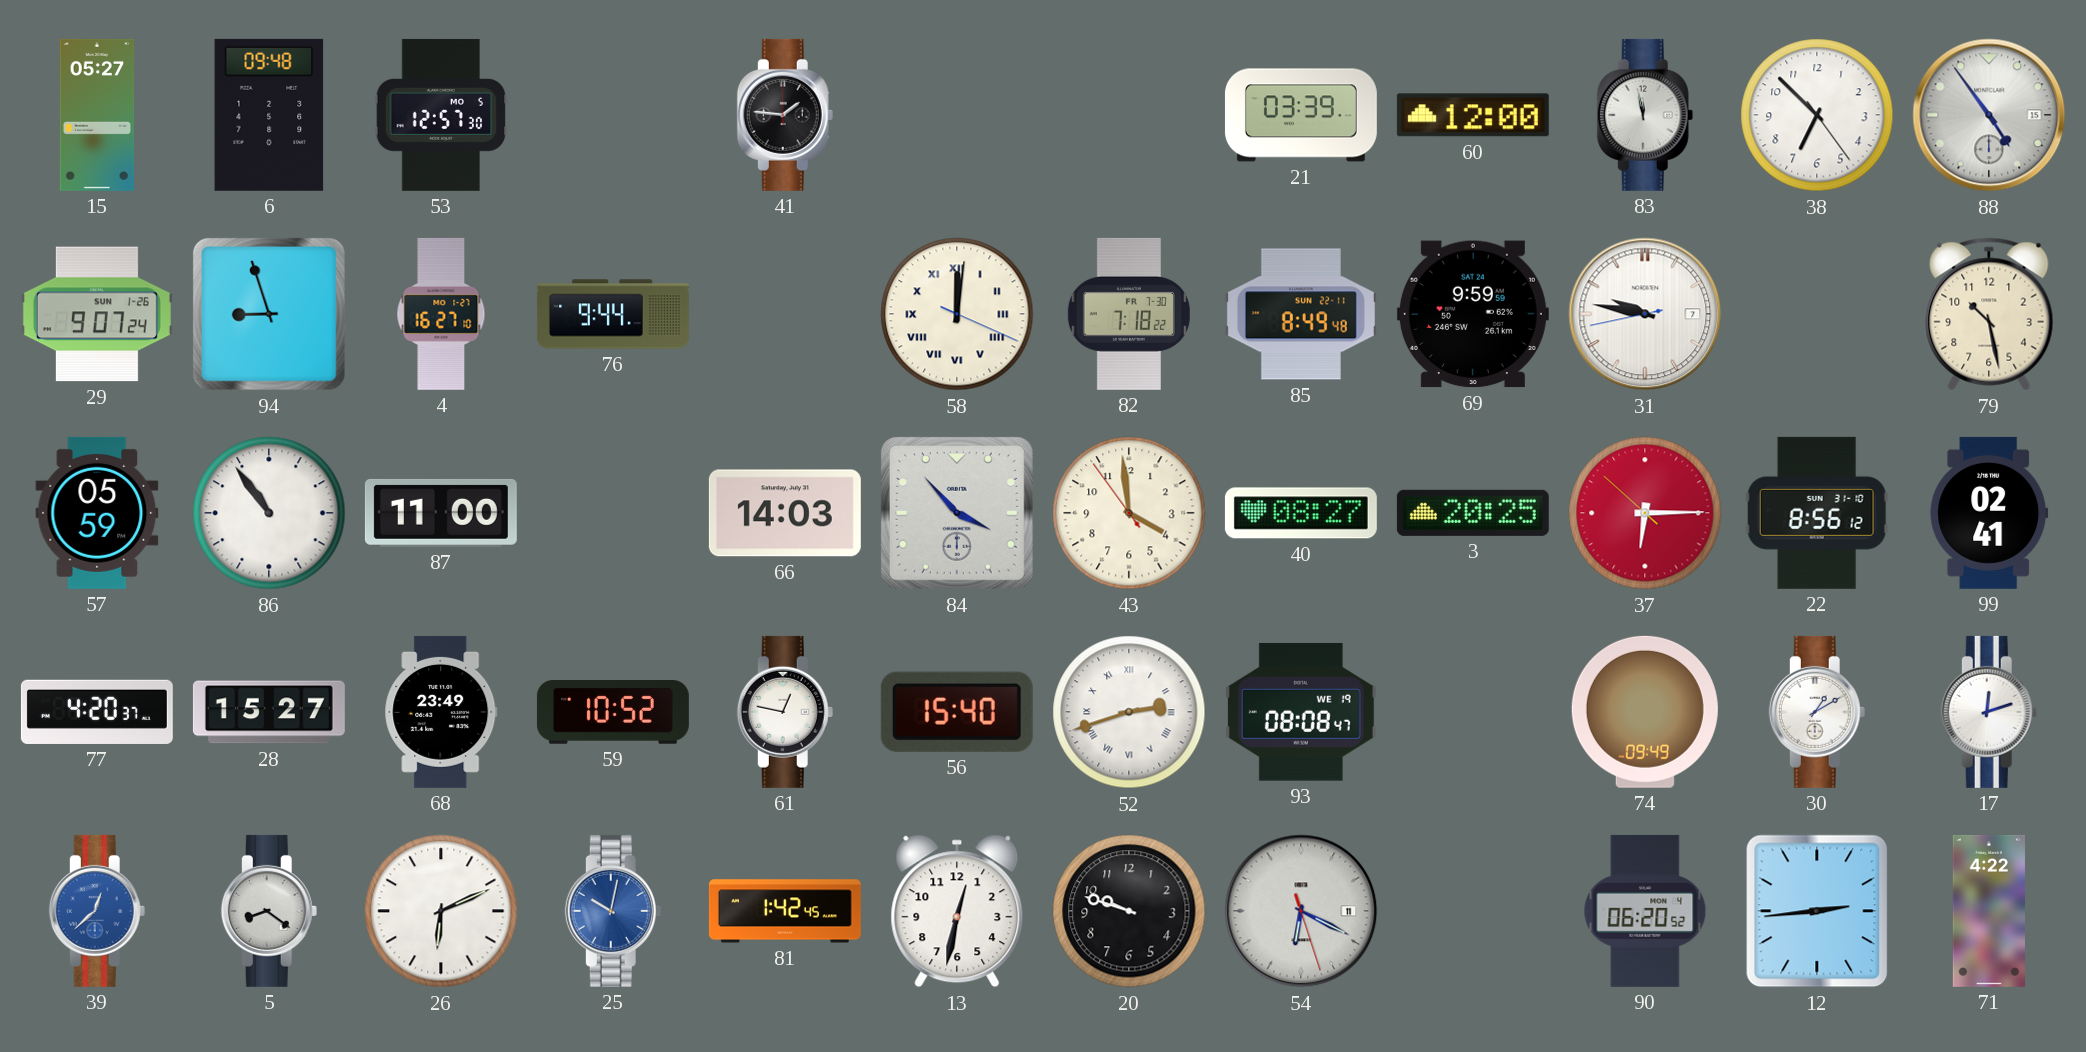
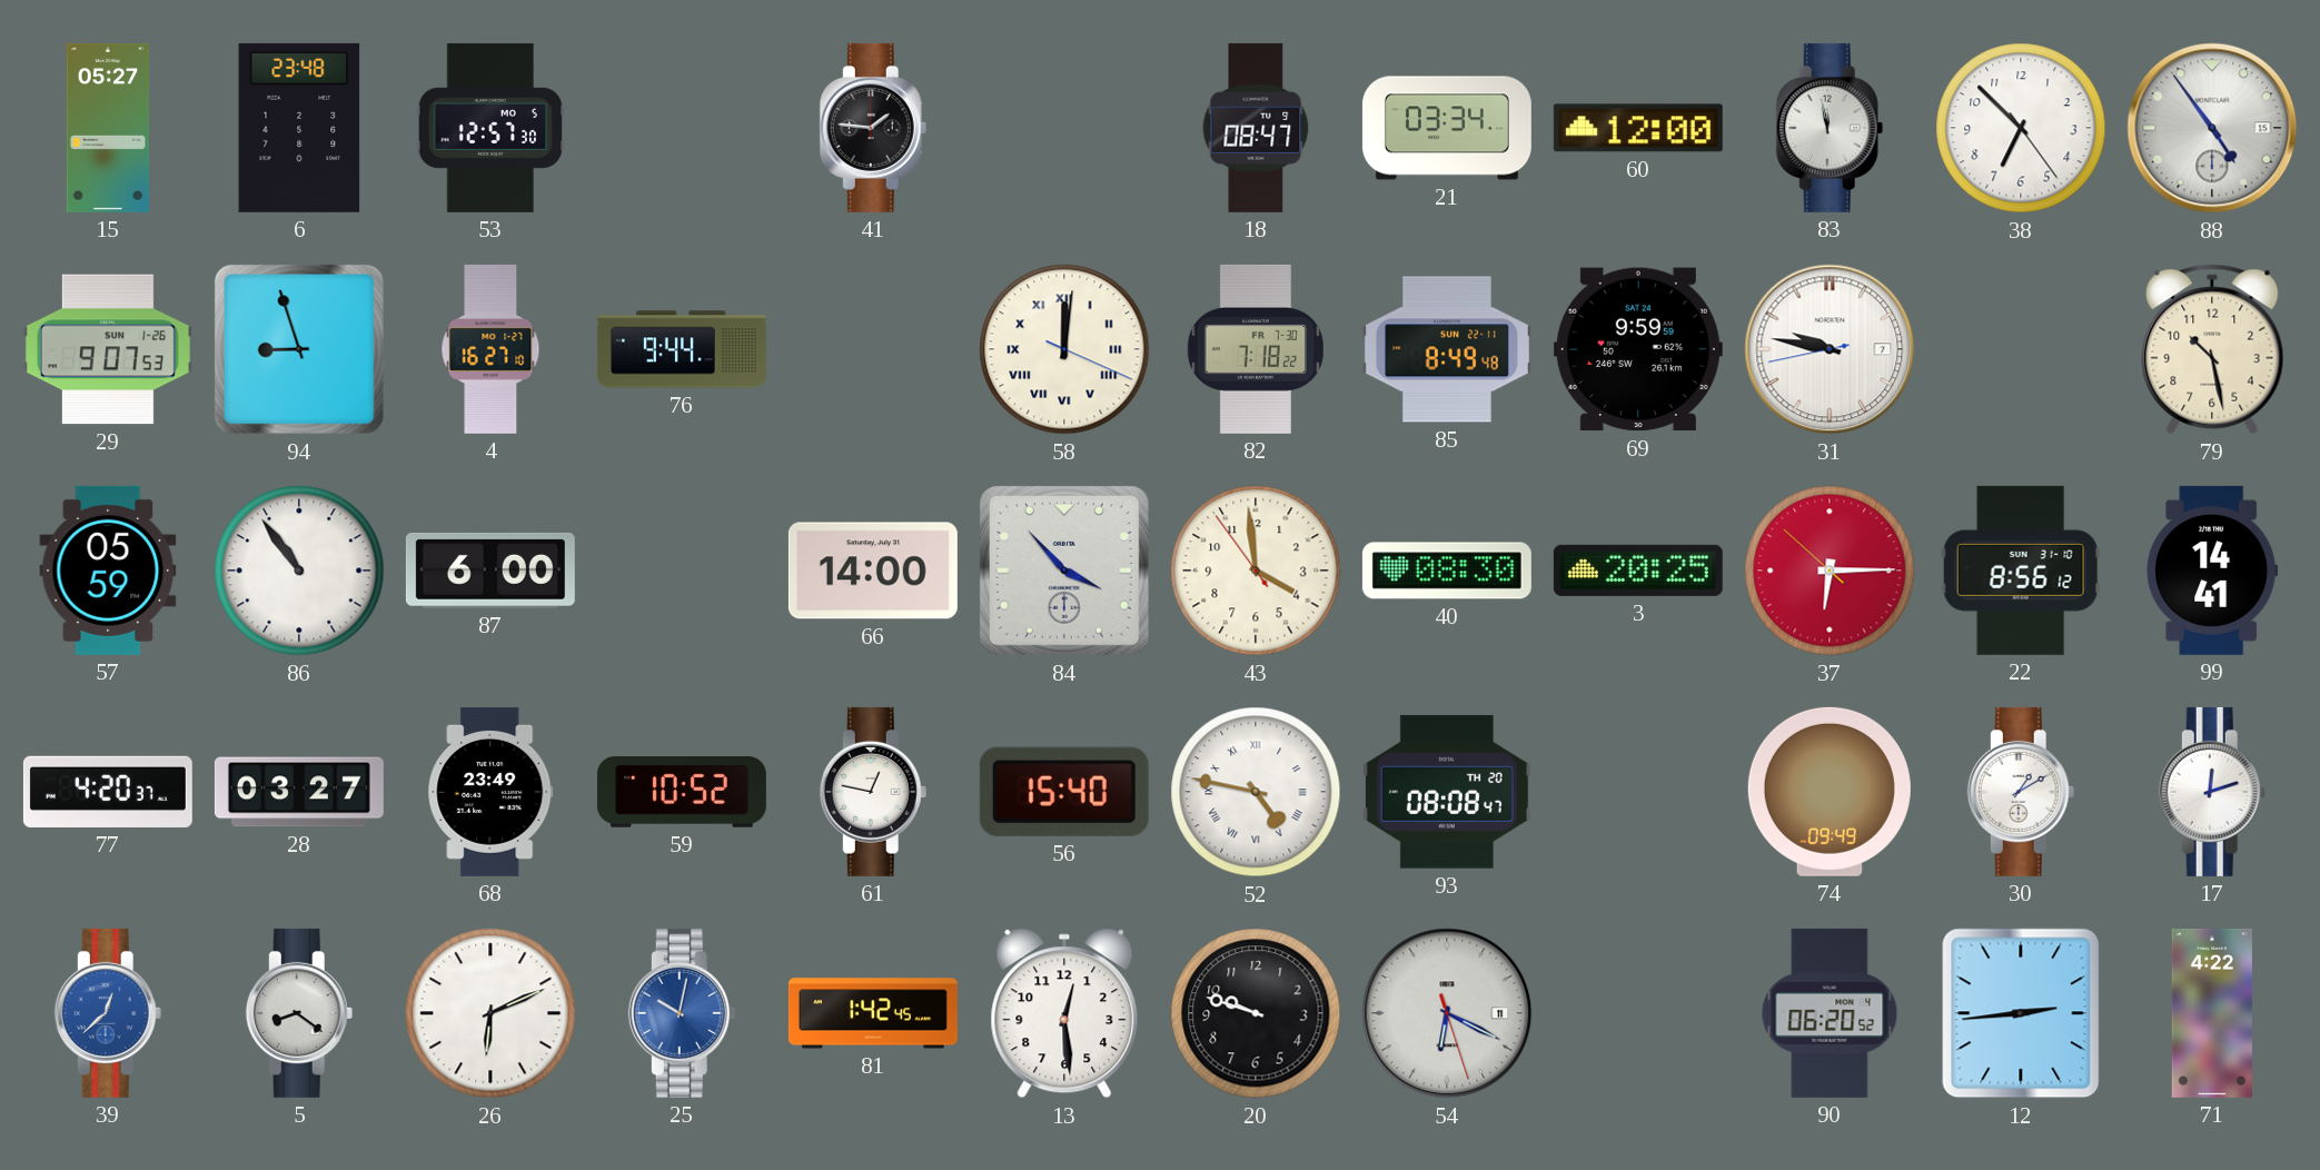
6: 09:48 -> 23:48
18: none -> 08:47
21: 03:39 -> 03:34
29: 9:07:24 -> 9:07:53
87: 11:00 -> 6:00
66: 14:03 -> 14:00
40: 08:27 -> 08:30
99: 02:41 -> 14:41
28: 15:27 -> 03:27
52: 2:42 -> 4:47
93 date: WE 19 -> TH 20
13: 12:32 -> 12:29
